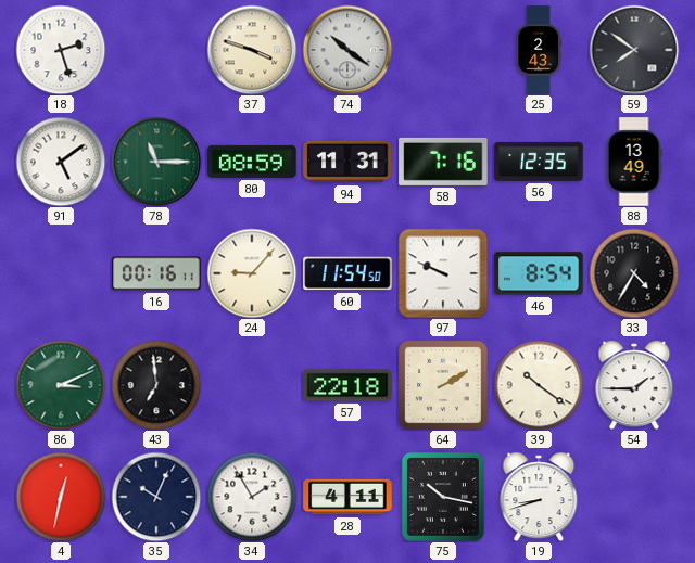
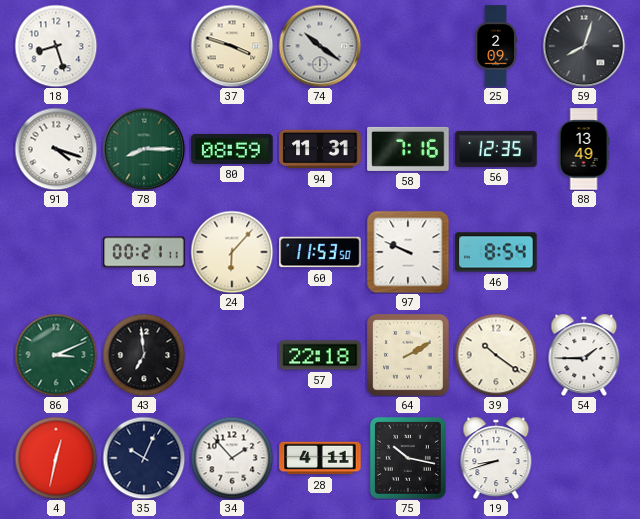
18: 2:27 -> 8:27
25: 2:43 -> 2:09
59: 7:51 -> 8:03
91: 5:09 -> 4:18
78: 11:15 -> 8:15
16: 00:16 -> 00:21
24: 9:07 -> 6:07
60: 11:54 -> 11:53
33: 4:35 -> none
34: 1:55 -> 1:53
